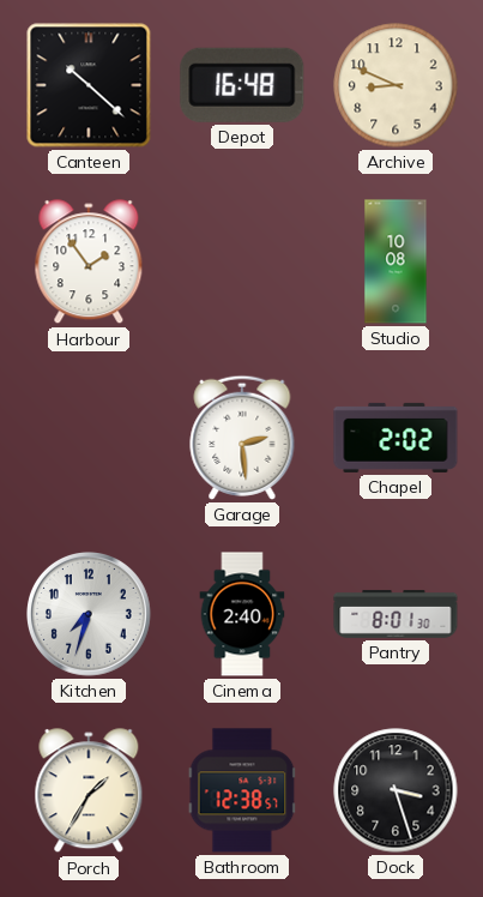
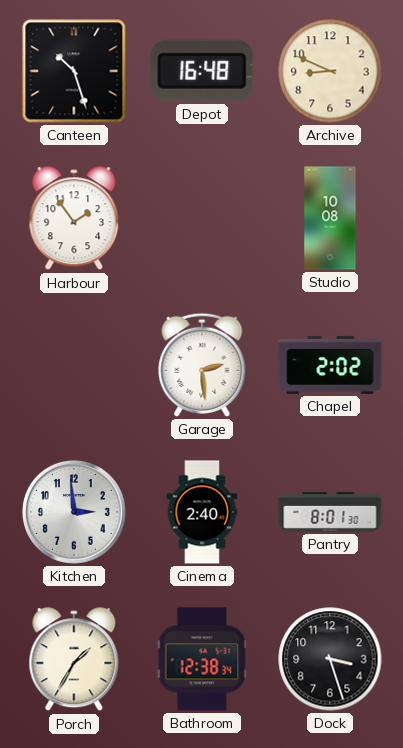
Canteen: 10:22 -> 10:27
Kitchen: 7:33 -> 2:59
Bathroom: 12:38:57 -> 12:38:34
